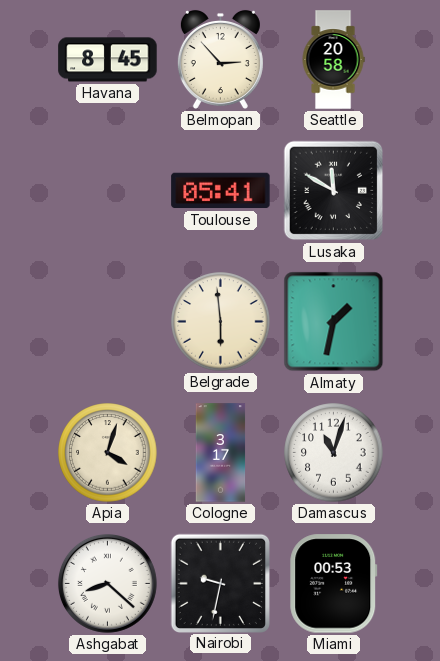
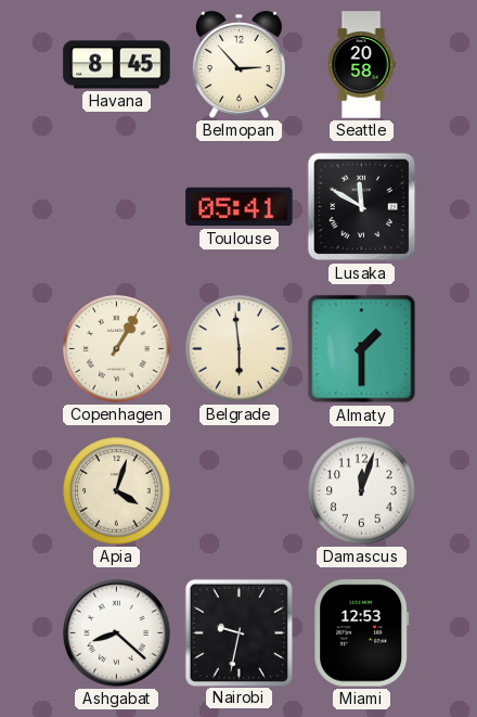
Copenhagen: none -> 1:05
Almaty: 1:32 -> 1:30
Cologne: 3:17 -> none
Damascus: 11:03 -> 12:03
Miami: 00:53 -> 12:53
